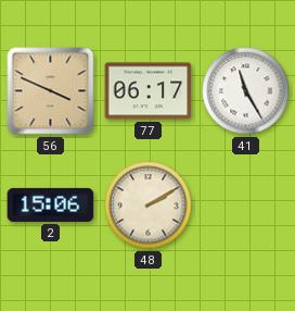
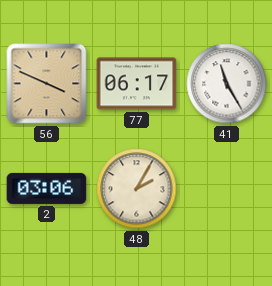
2: 15:06 -> 03:06
48: 2:10 -> 2:05
